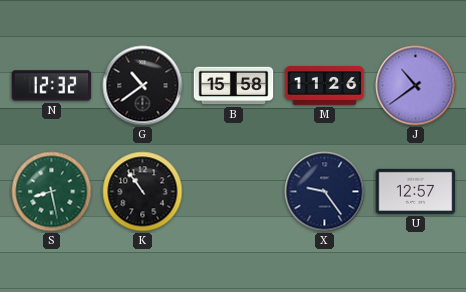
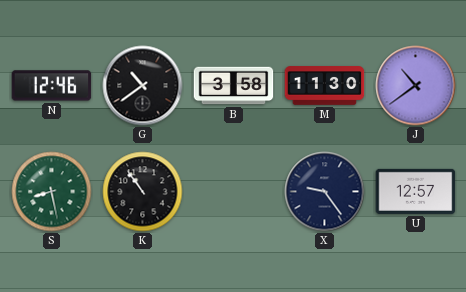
N: 12:32 -> 12:46
B: 15:58 -> 3:58
M: 11:26 -> 11:30
